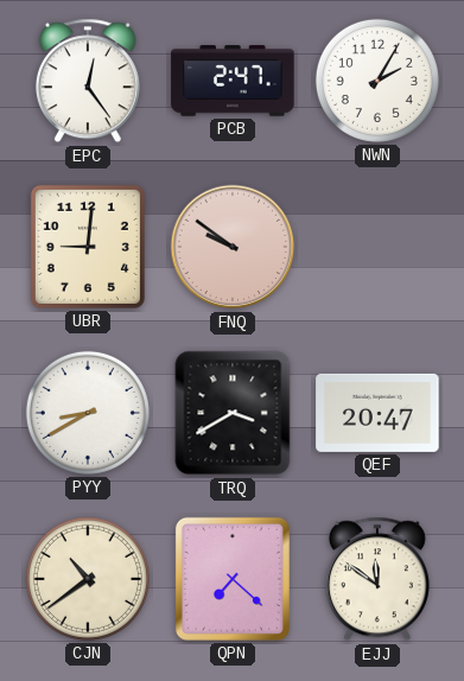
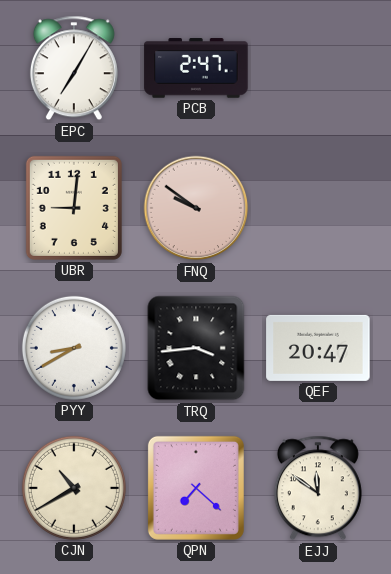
EPC: 12:24 -> 7:05
NWN: 2:05 -> none
TRQ: 3:40 -> 3:44
CJN: 10:39 -> 10:40
